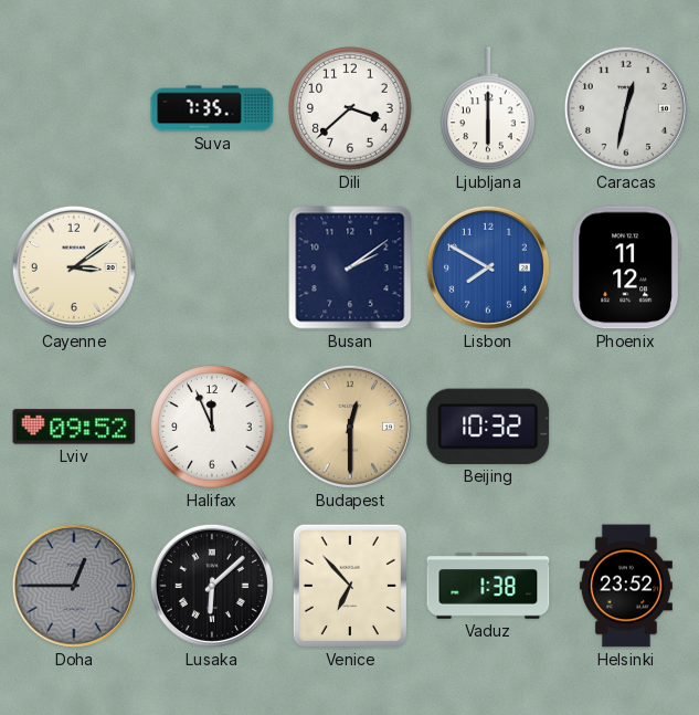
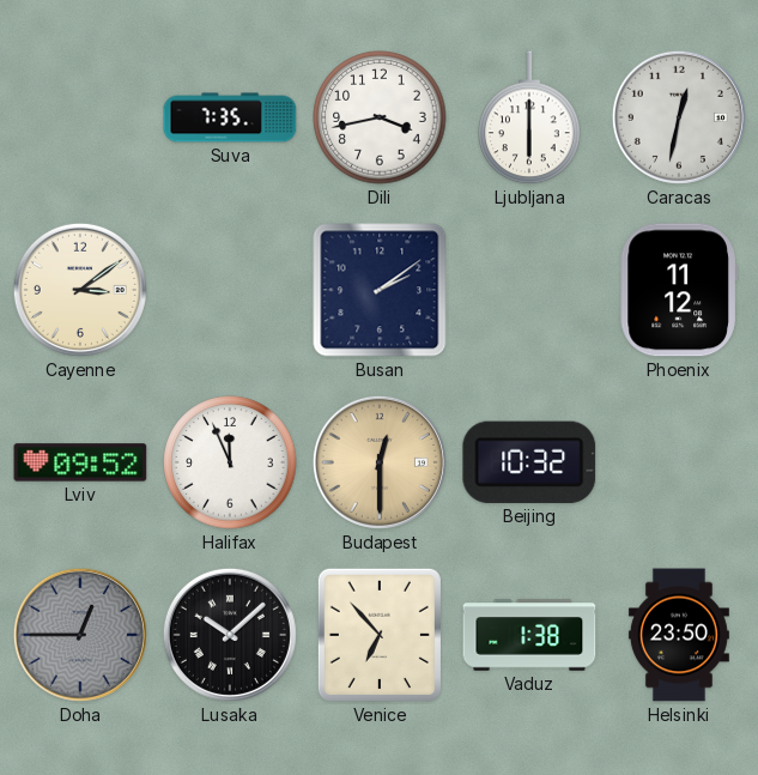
Dili: 3:38 -> 3:43
Lisbon: 7:50 -> none
Lusaka: 6:08 -> 10:08
Helsinki: 23:52 -> 23:50
